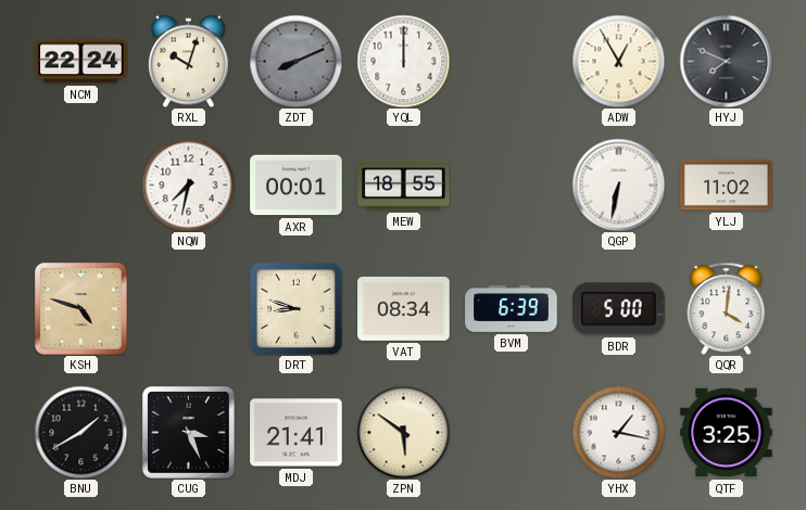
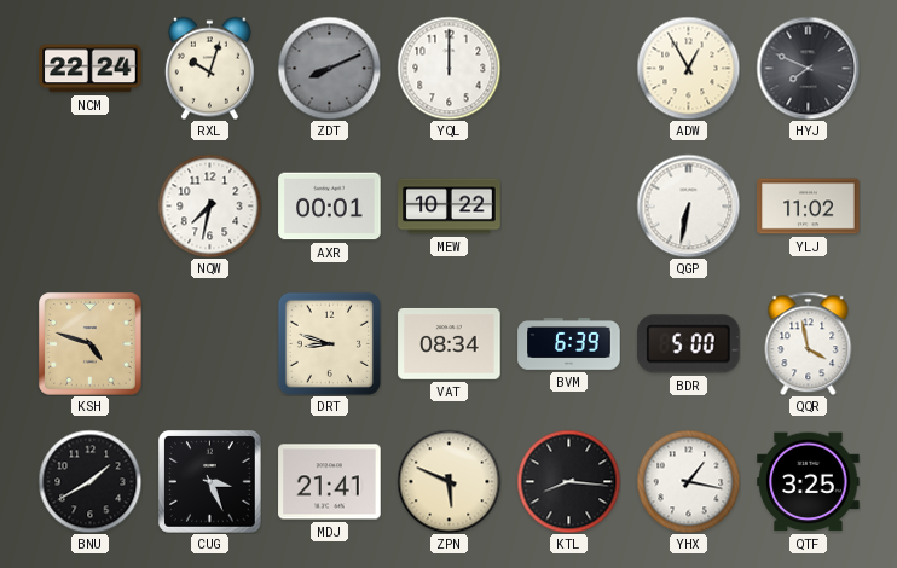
MEW: 18:55 -> 10:22
QQR: 4:01 -> 3:58
ZPN: 5:51 -> 5:49
KTL: none -> 8:16
